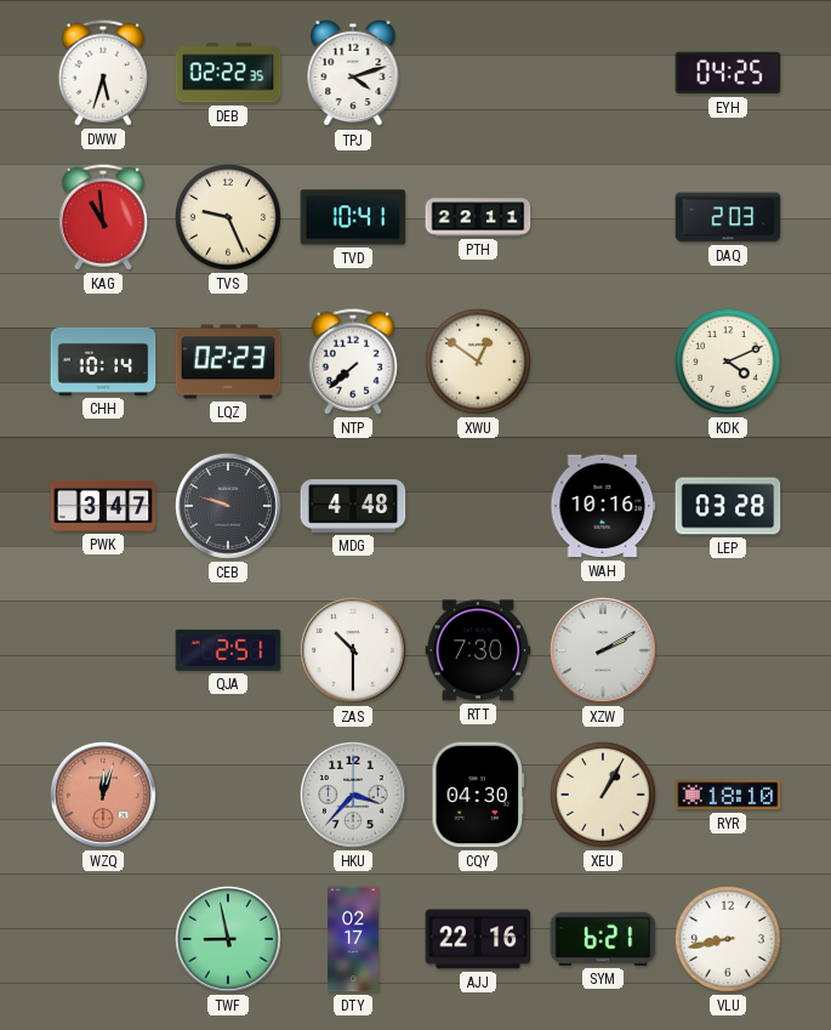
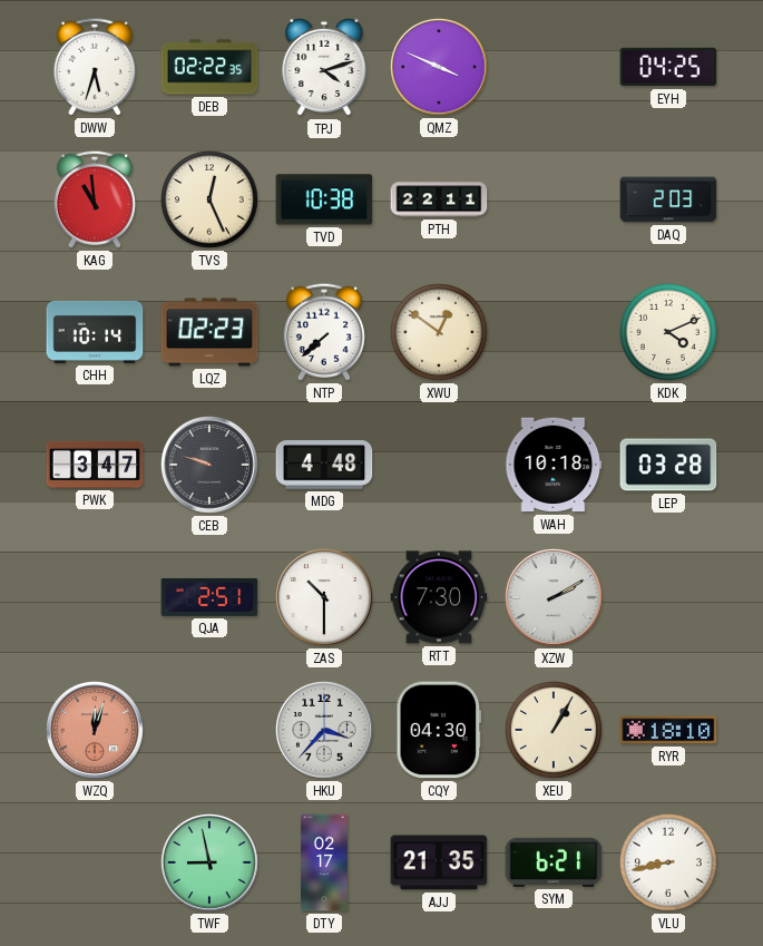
QMZ: none -> 3:49
TVS: 9:26 -> 12:26
TVD: 10:41 -> 10:38
WAH: 10:16 -> 10:18
AJJ: 22:16 -> 21:35
